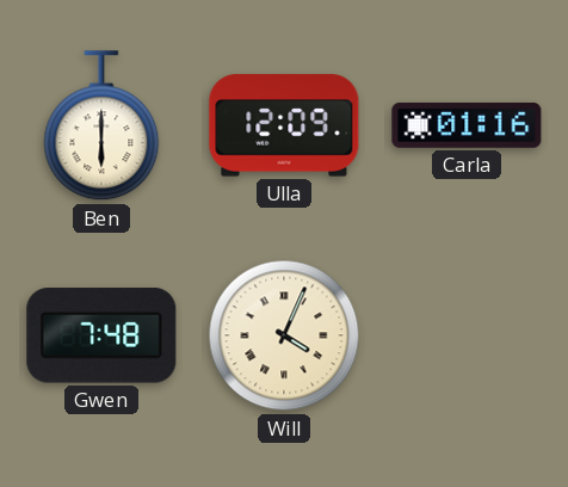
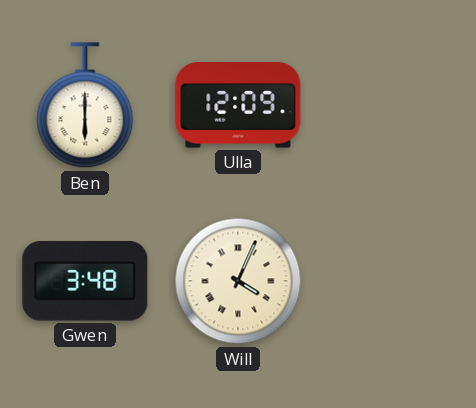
Carla: 01:16 -> none
Gwen: 7:48 -> 3:48
